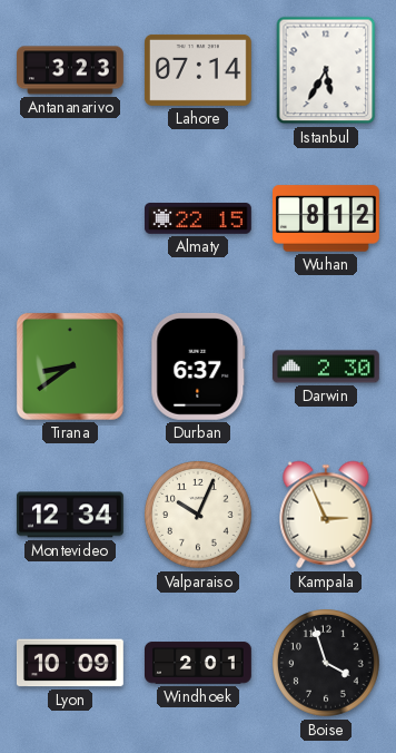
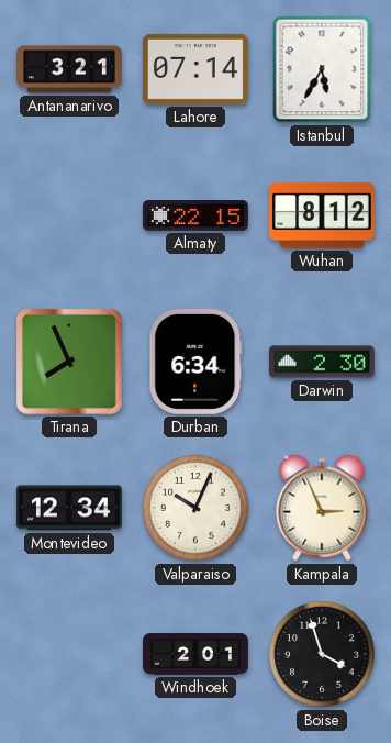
Antananarivo: 3:23 -> 3:21
Tirana: 8:39 -> 7:56
Durban: 6:37 -> 6:34
Lyon: 10:09 -> none
